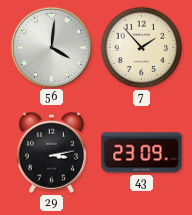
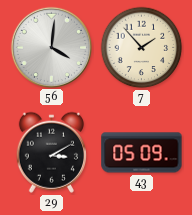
29: 3:13 -> 3:10
43: 23:09 -> 05:09
